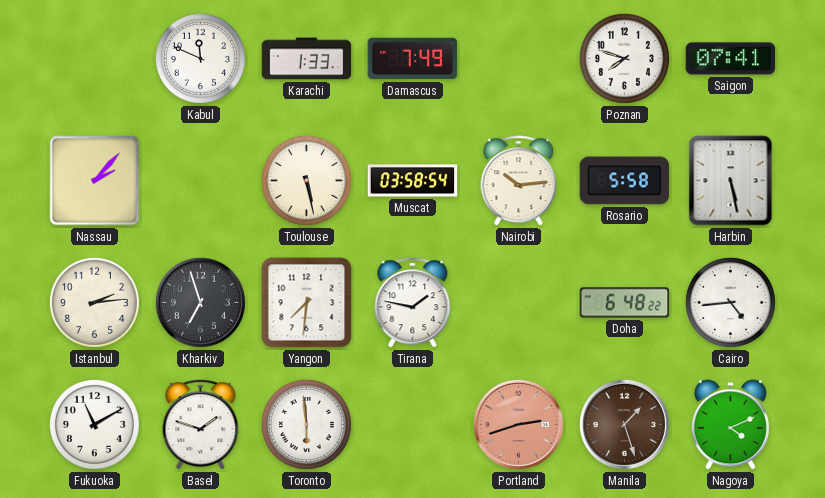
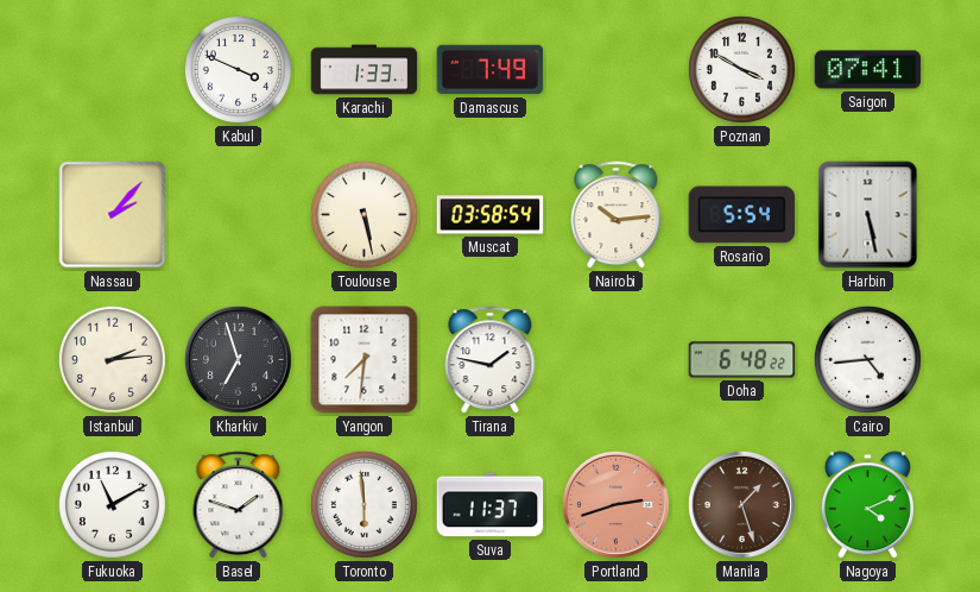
Kabul: 11:49 -> 3:49
Poznan: 7:48 -> 3:50
Rosario: 5:58 -> 5:54
Suva: none -> 11:37
